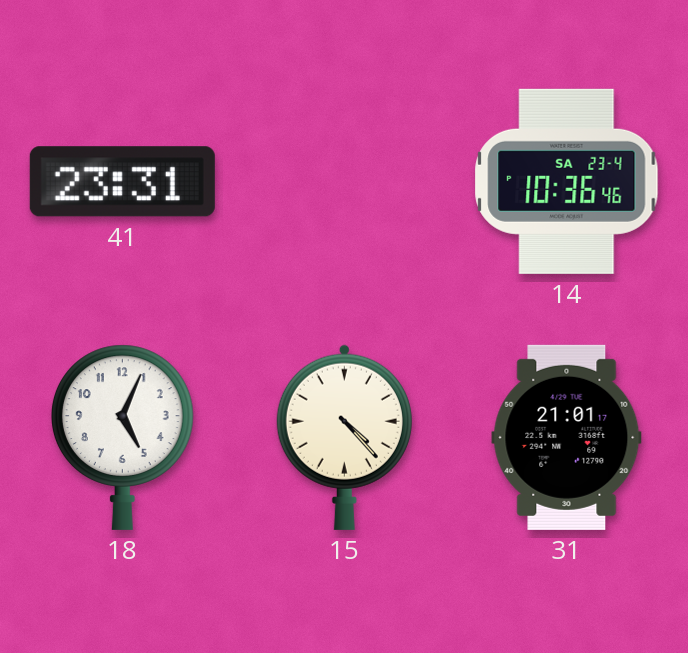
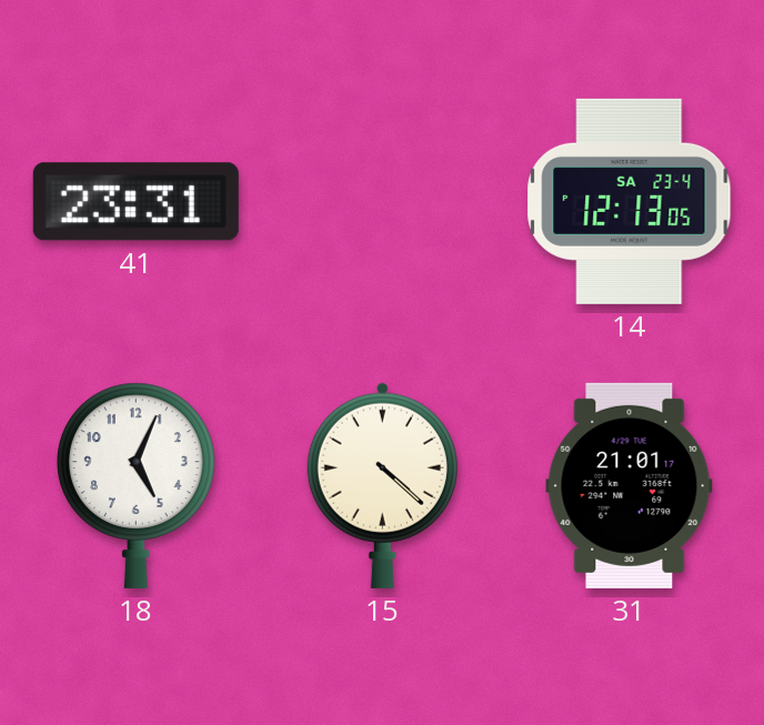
14: 10:36 -> 12:13
15: 4:23 -> 4:22
